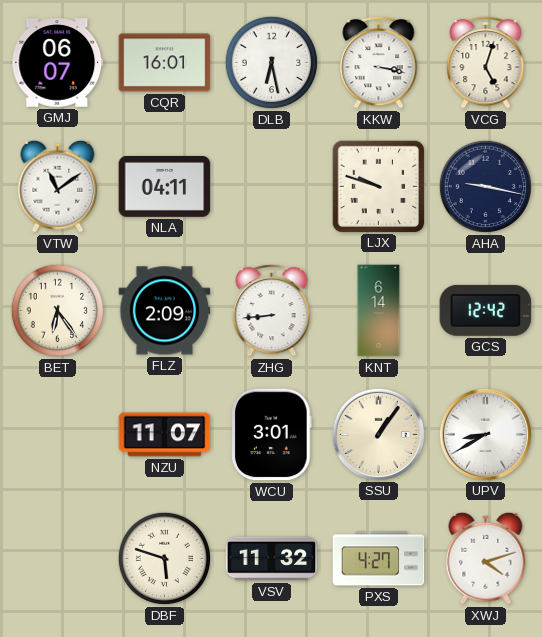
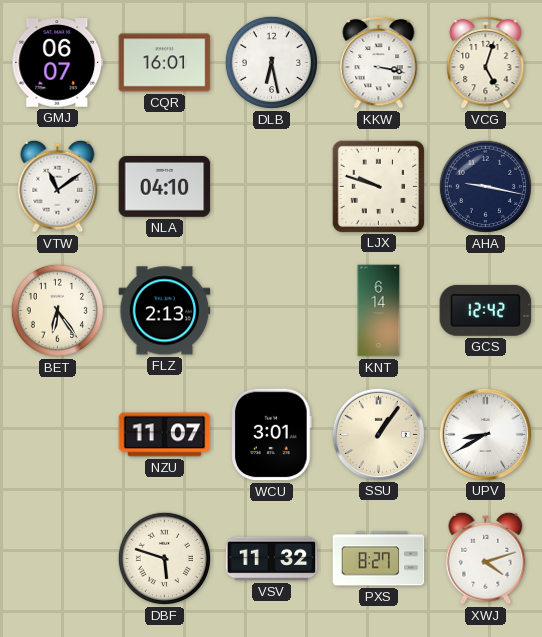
NLA: 04:11 -> 04:10
FLZ: 2:09 -> 2:13
ZHG: 8:44 -> none
PXS: 4:27 -> 8:27
